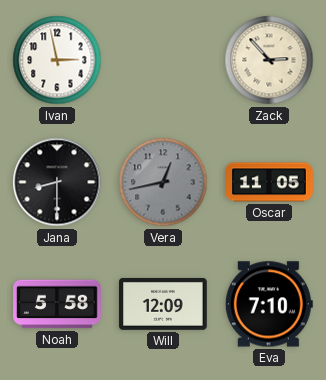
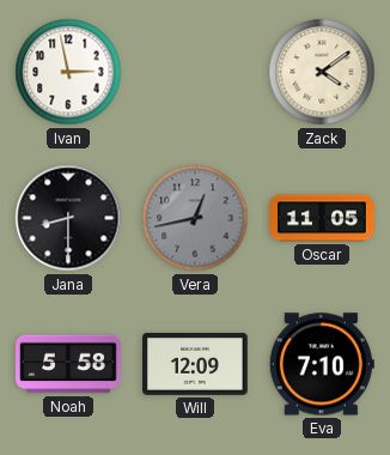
Zack: 2:53 -> 4:09
